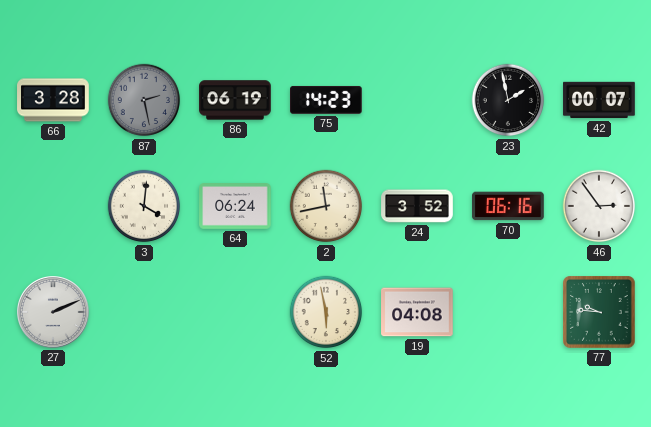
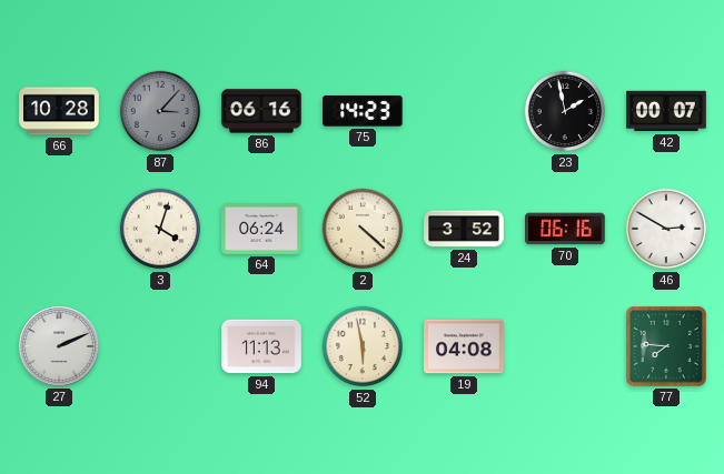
66: 3:28 -> 10:28
87: 2:28 -> 3:07
86: 06:19 -> 06:16
3: 4:01 -> 4:03
2: 11:43 -> 4:22
46: 2:54 -> 2:50
94: none -> 11:13
77: 9:46 -> 7:46
